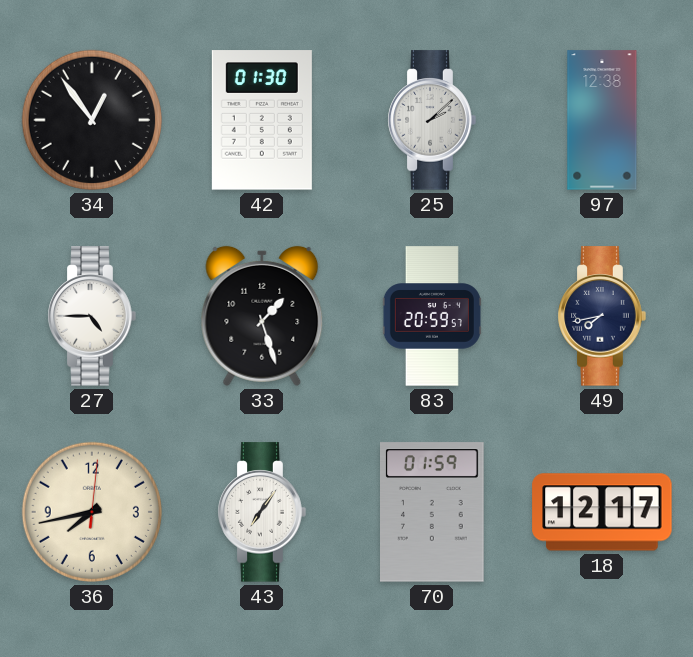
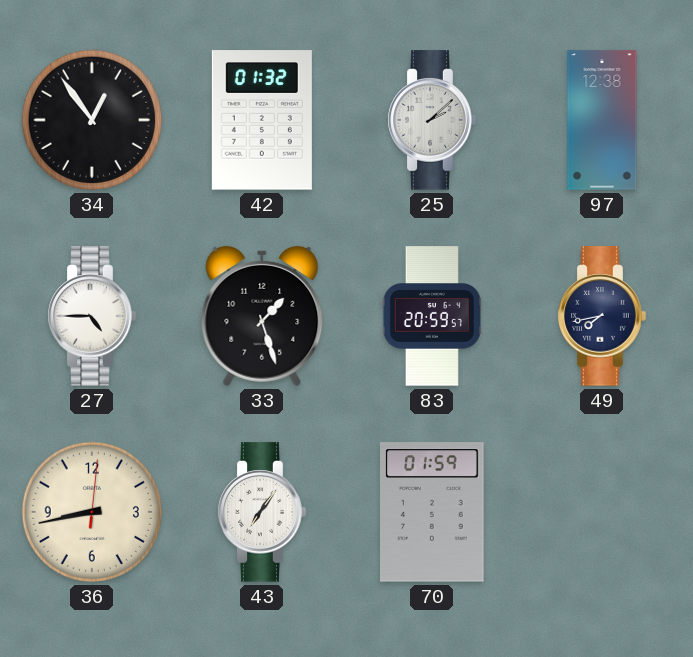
42: 01:30 -> 01:32
36: 7:43 -> 8:43
18: 12:17 -> none
